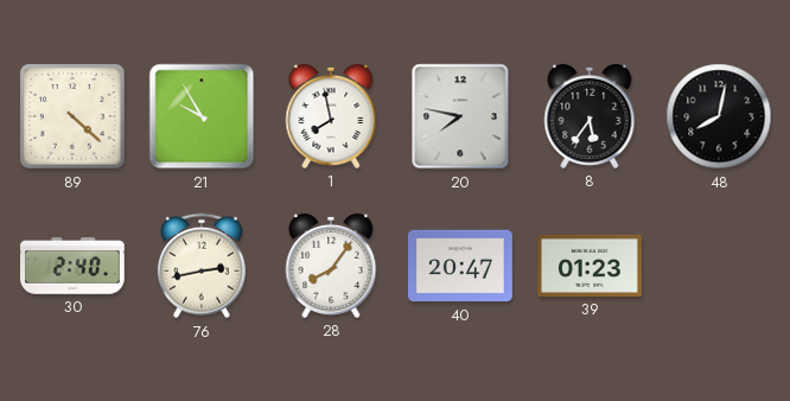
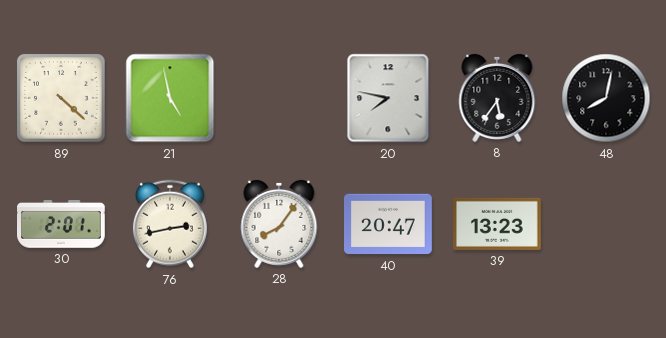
21: 9:55 -> 4:58
1: 7:58 -> none
30: 2:40 -> 2:01
39: 01:23 -> 13:23
